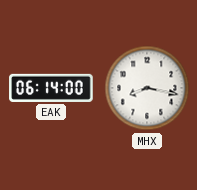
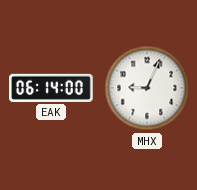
MHX: 8:17 -> 9:04
